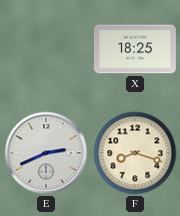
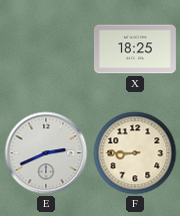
F: 8:18 -> 8:45
